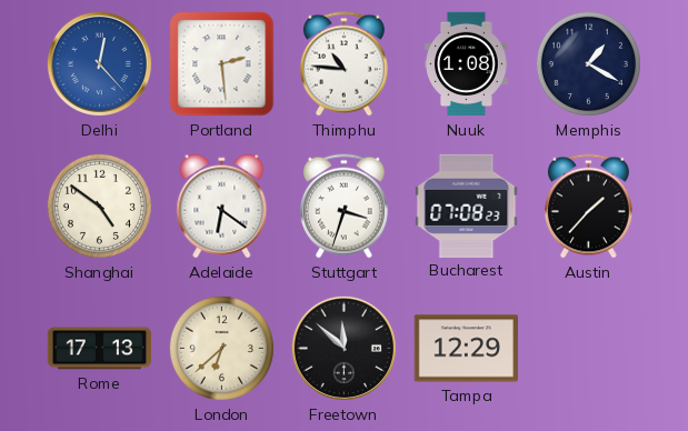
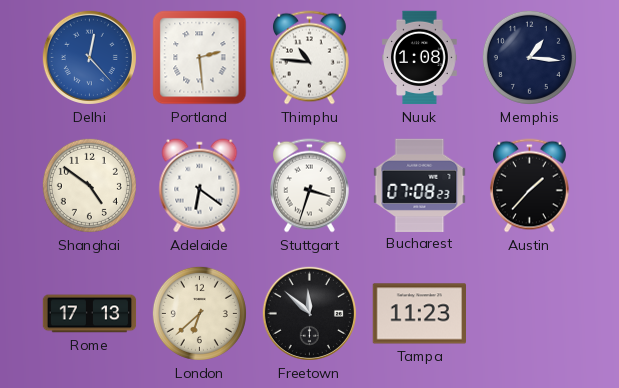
Memphis: 1:20 -> 1:16
Tampa: 12:29 -> 11:23
